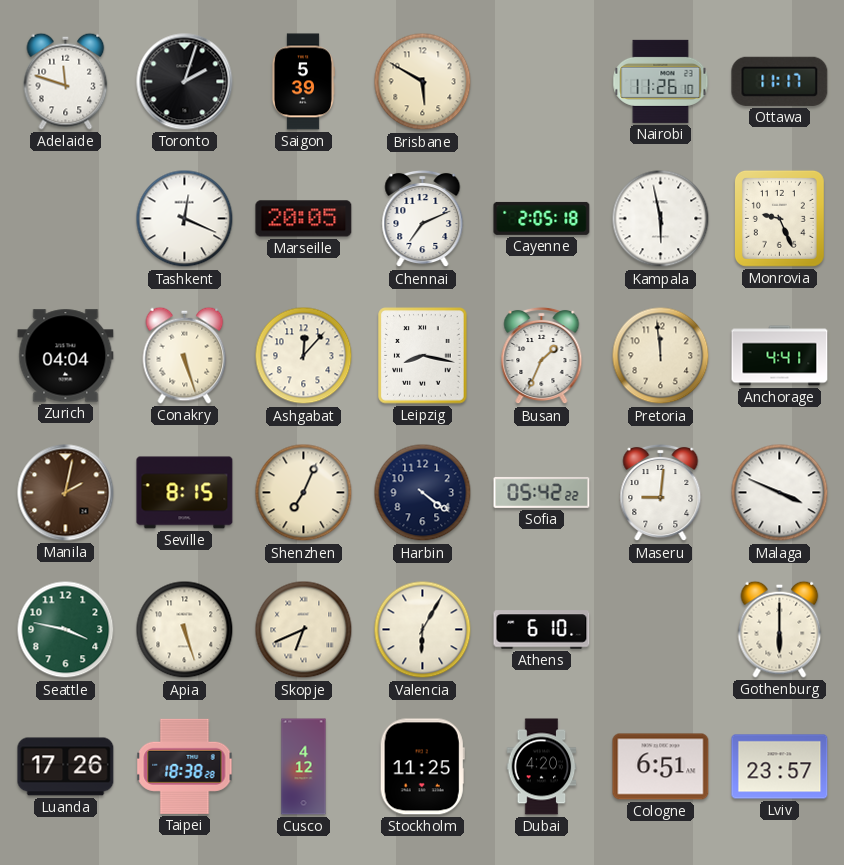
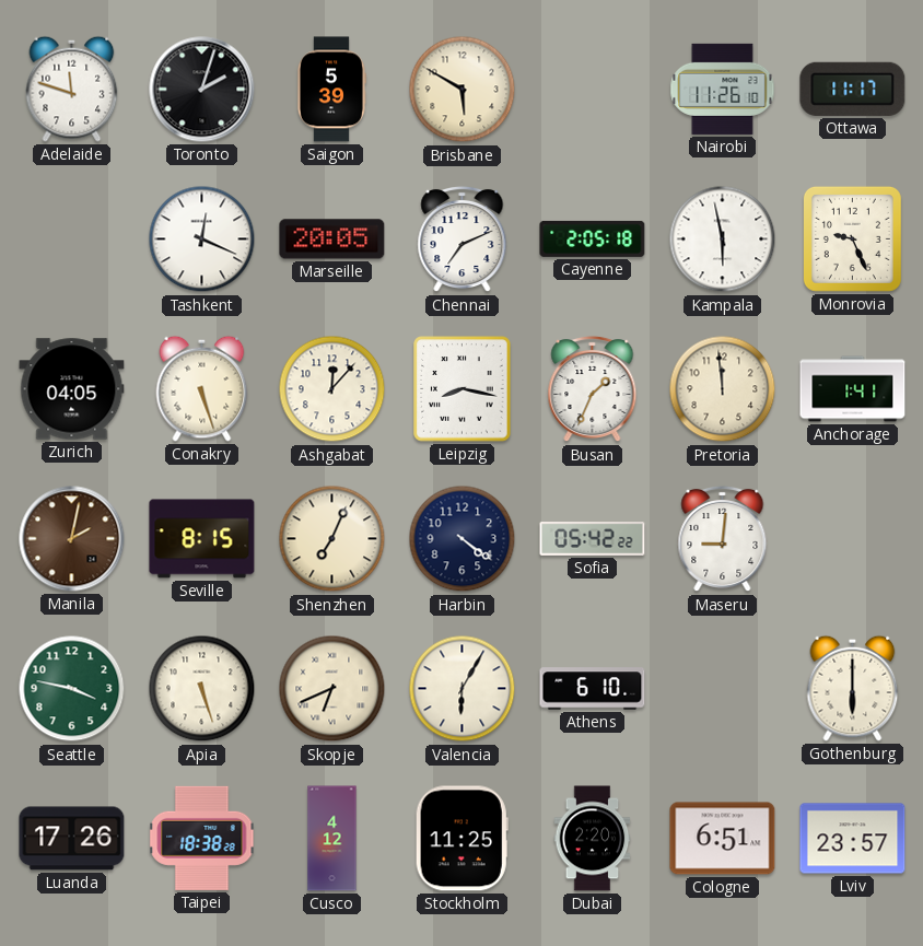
Zurich: 04:04 -> 04:05
Anchorage: 4:41 -> 1:41
Malaga: 3:49 -> none
Dubai: 4:20 -> 2:20
